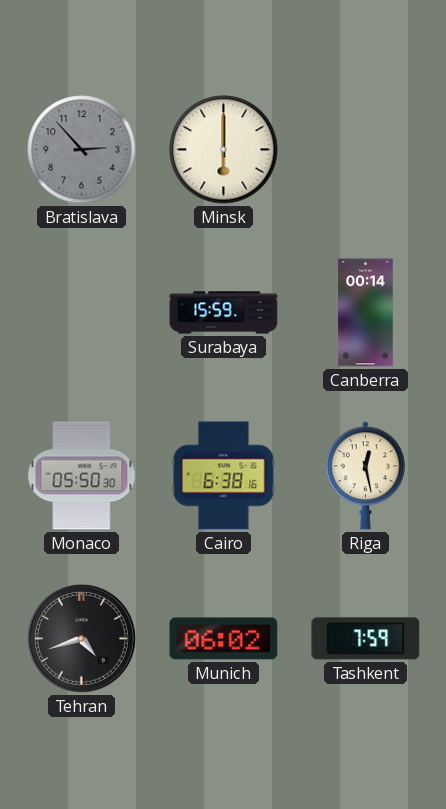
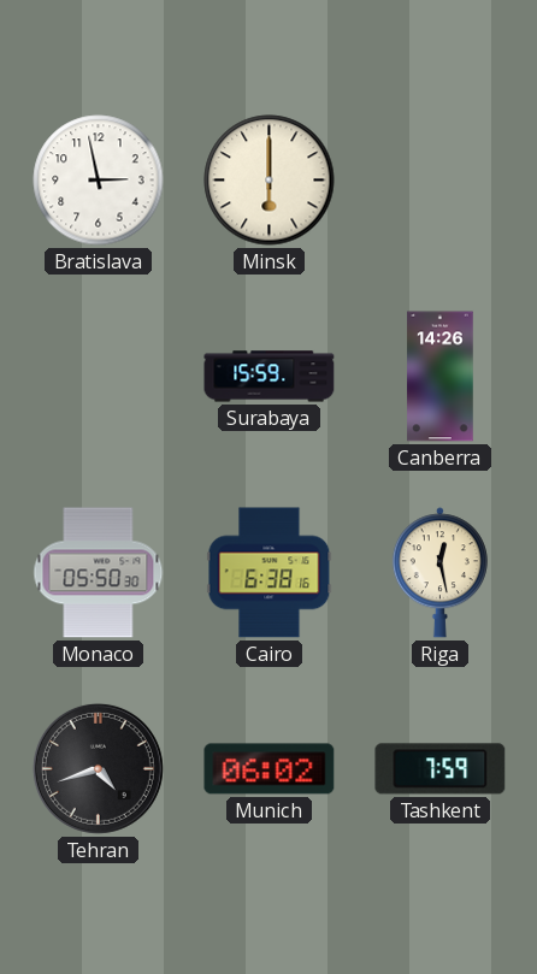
Bratislava: 2:53 -> 2:58
Bratislava dial: grey -> white
Canberra: 00:14 -> 14:26
